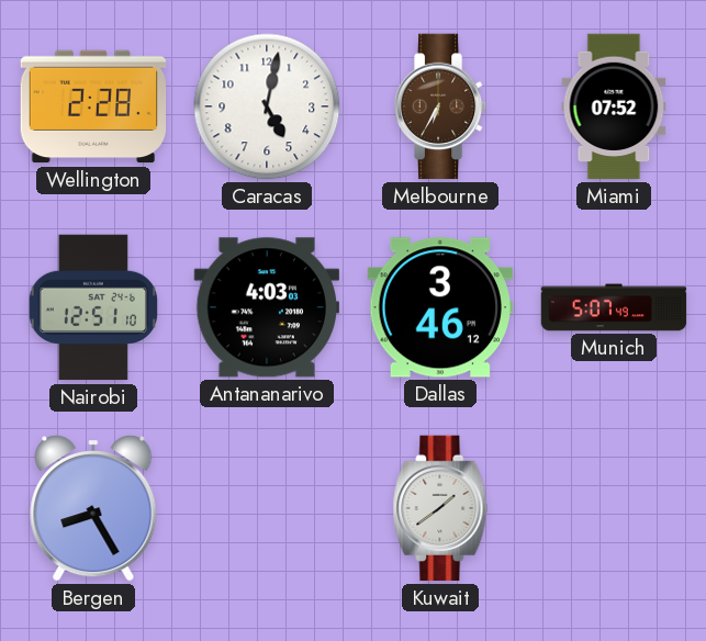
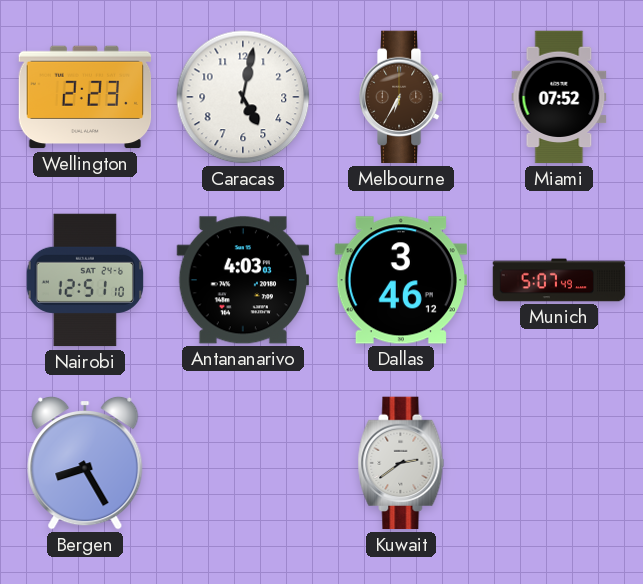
Wellington: 2:28 -> 2:23
Kuwait: 1:39 -> 2:39
